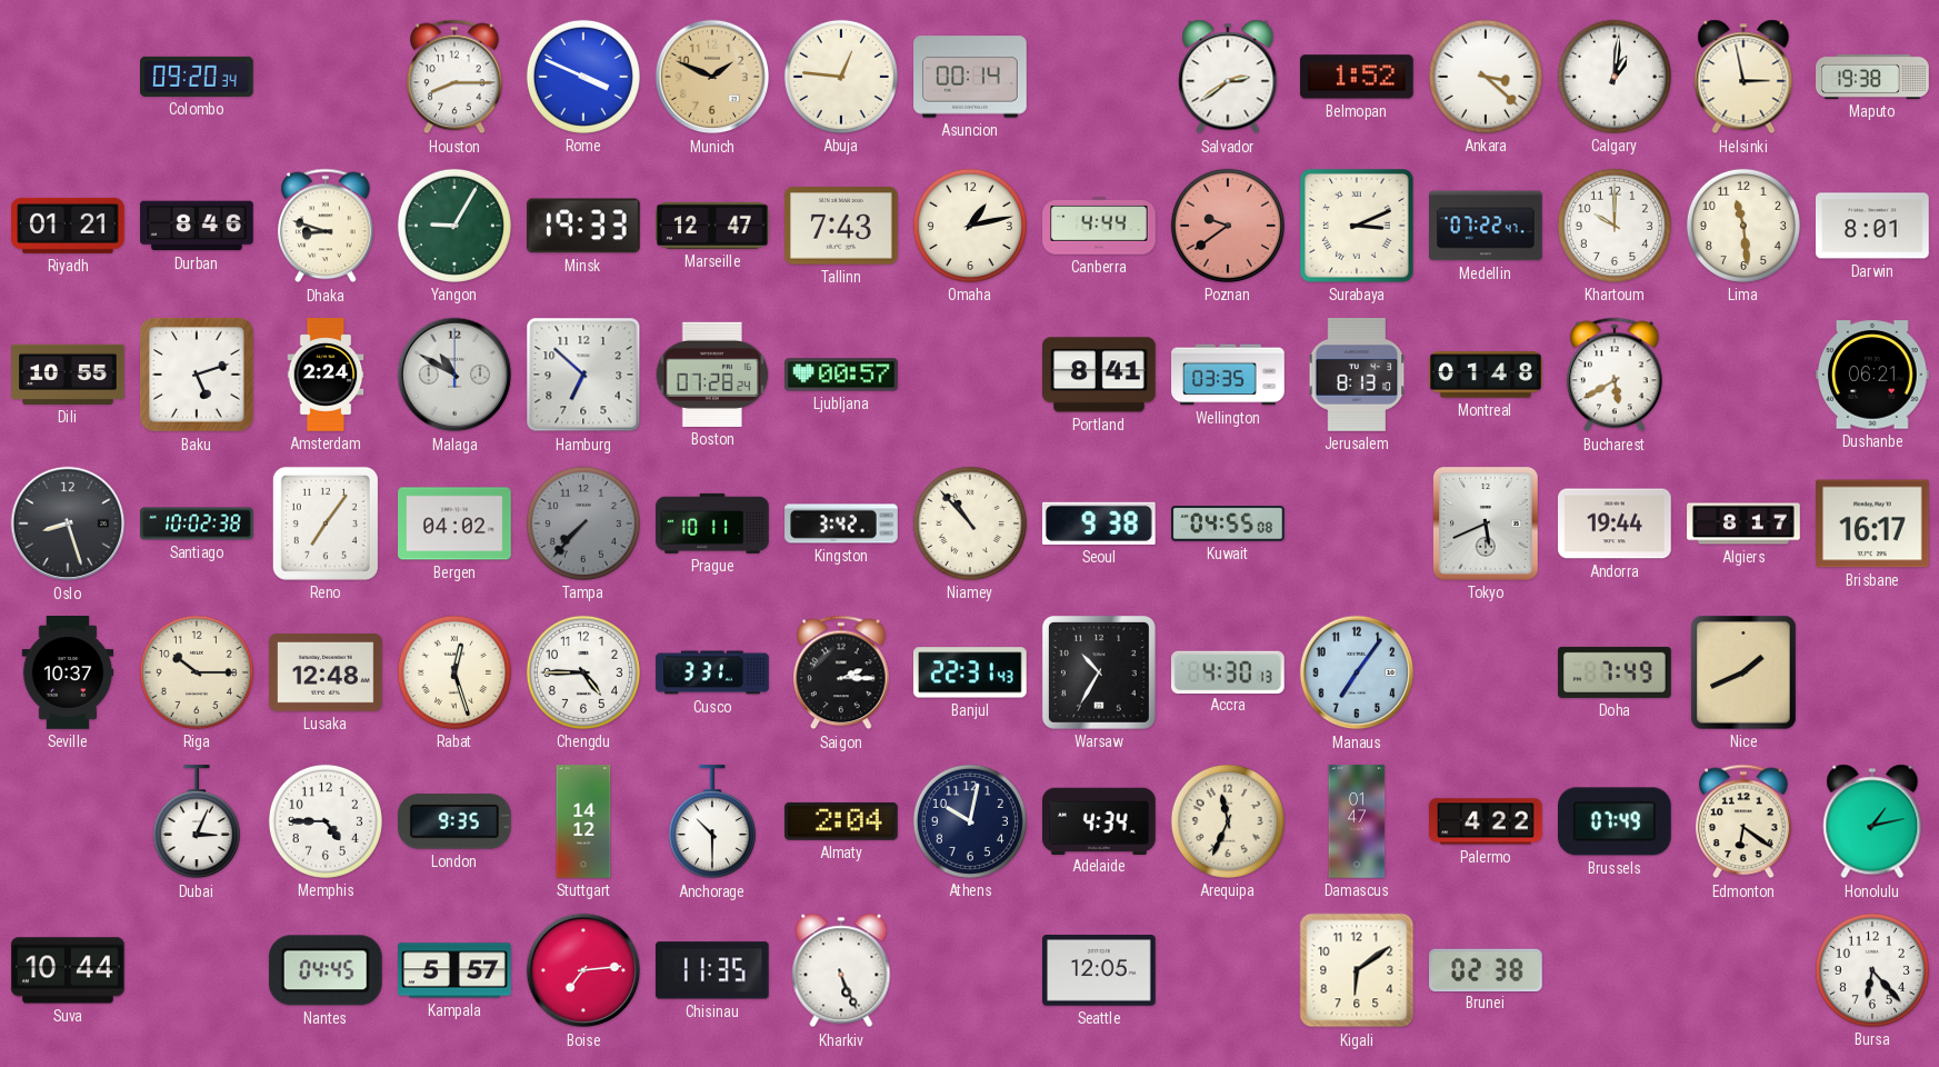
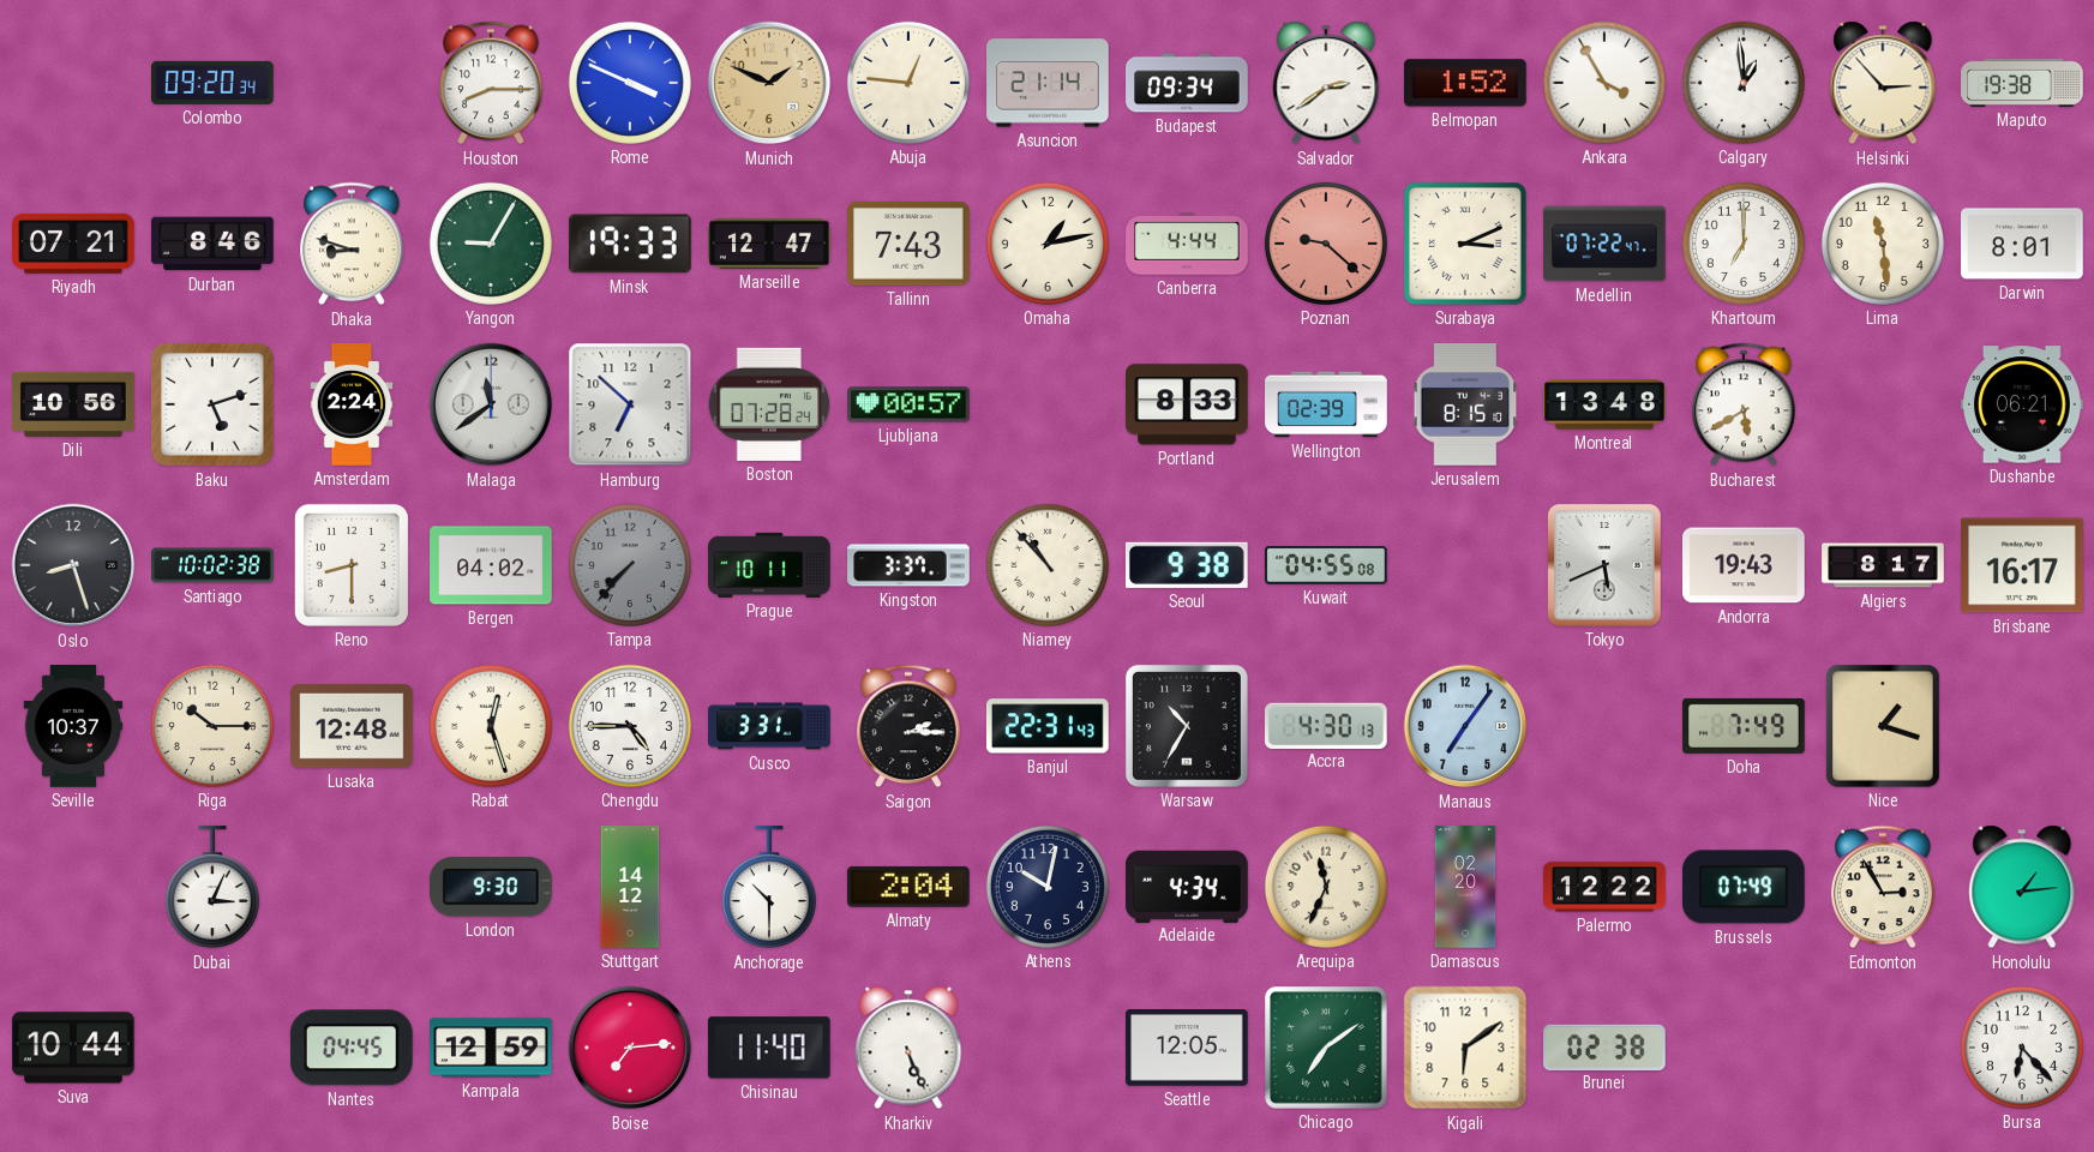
Asuncion: 00:14 -> 21:14
Budapest: none -> 09:34
Ankara: 3:22 -> 3:55
Calgary: 1:01 -> 12:59
Helsinki: 2:58 -> 2:53
Riyadh: 01:21 -> 07:21
Poznan: 9:39 -> 9:22
Khartoum: 10:00 -> 7:00
Dili: 10:55 -> 10:56
Malaga: 10:50 -> 11:39
Portland: 8:41 -> 8:33
Wellington: 03:35 -> 02:39
Jerusalem: 8:13 -> 8:15
Montreal: 01:48 -> 13:48
Reno: 7:06 -> 8:30
Kingston: 3:42 -> 3:37
Andorra: 19:44 -> 19:43
Nice: 1:41 -> 1:18
Memphis: 4:45 -> none
London: 9:35 -> 9:30
Damascus: 01:47 -> 02:20
Palermo: 4:22 -> 12:22
Edmonton: 6:21 -> 2:55
Honolulu: 1:13 -> 1:14
Kampala: 5:57 -> 12:59
Chisinau: 11:35 -> 11:40
Chicago: none -> 7:09
